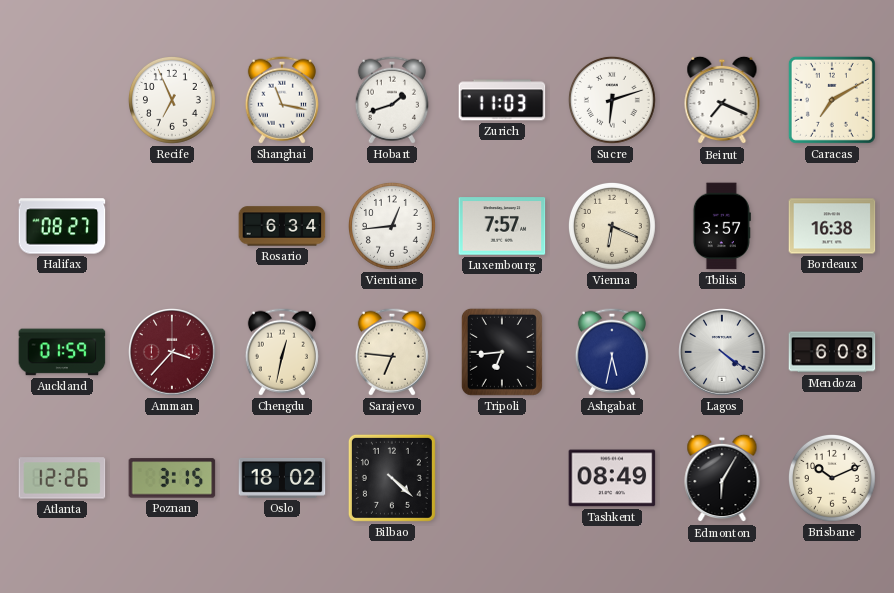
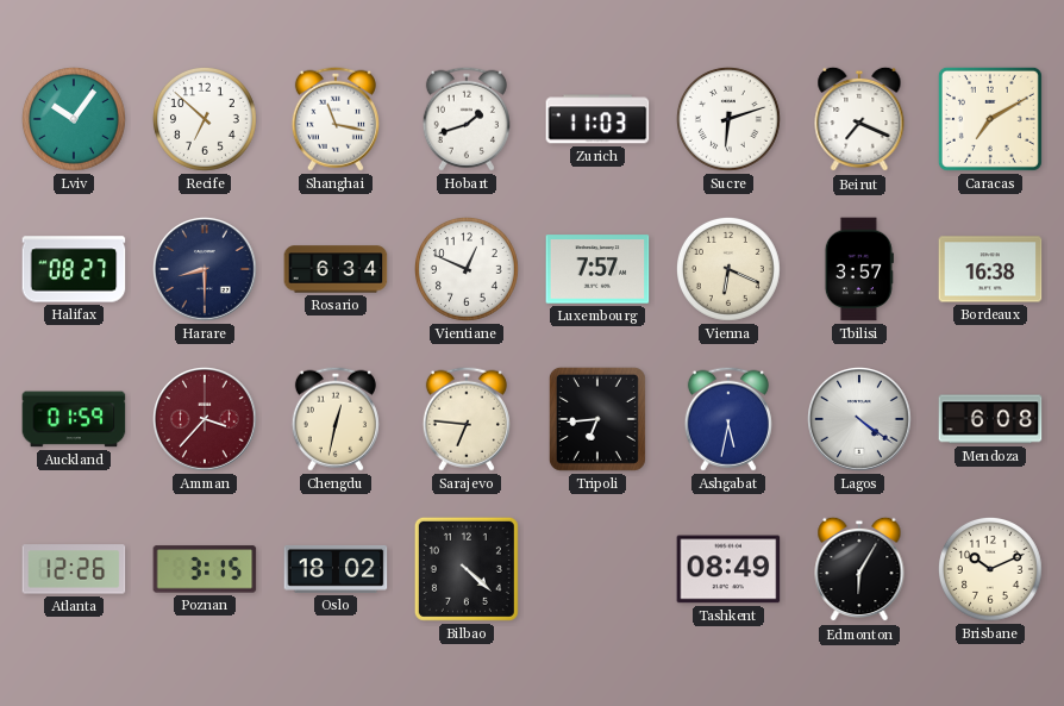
Lviv: none -> 10:06
Recife: 6:56 -> 6:52
Harare: none -> 8:30
Vientiane: 12:44 -> 12:49
